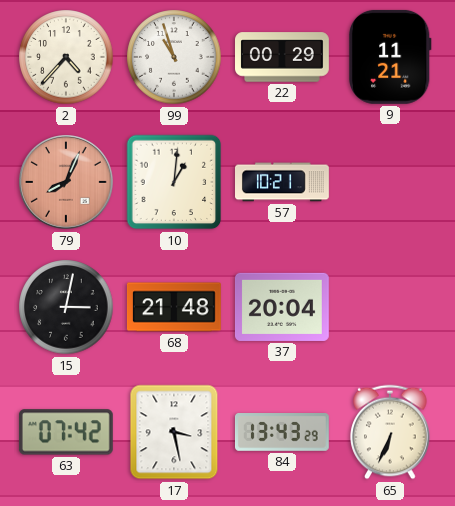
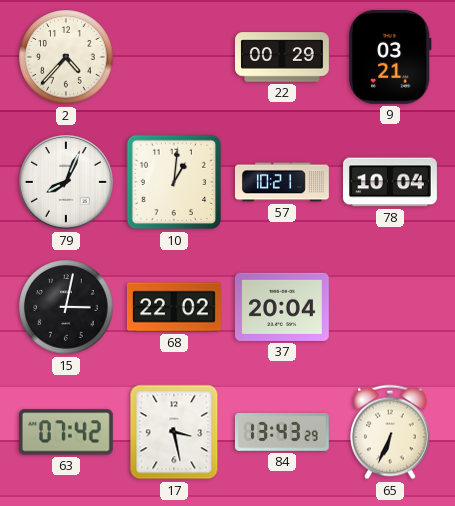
99: 10:57 -> none
9: 11:21 -> 03:21
79 dial: salmon -> white
78: none -> 10:04
68: 21:48 -> 22:02
